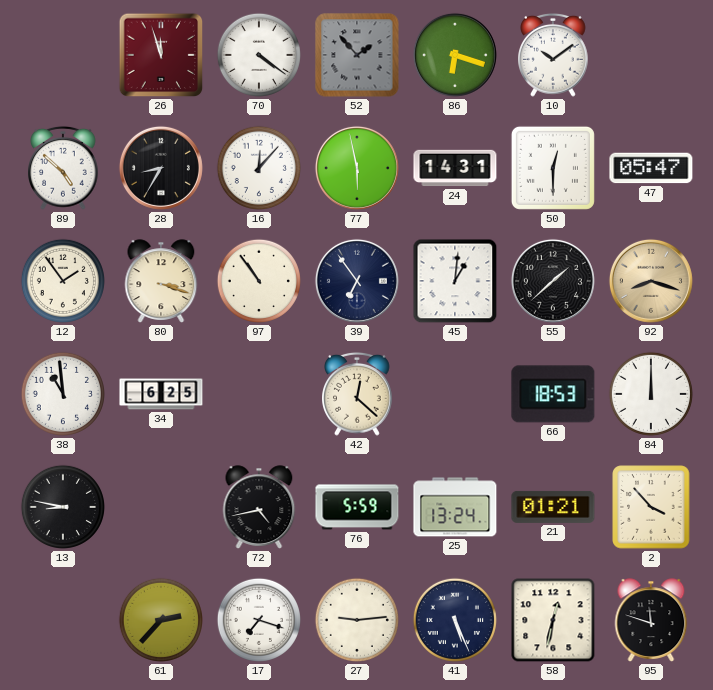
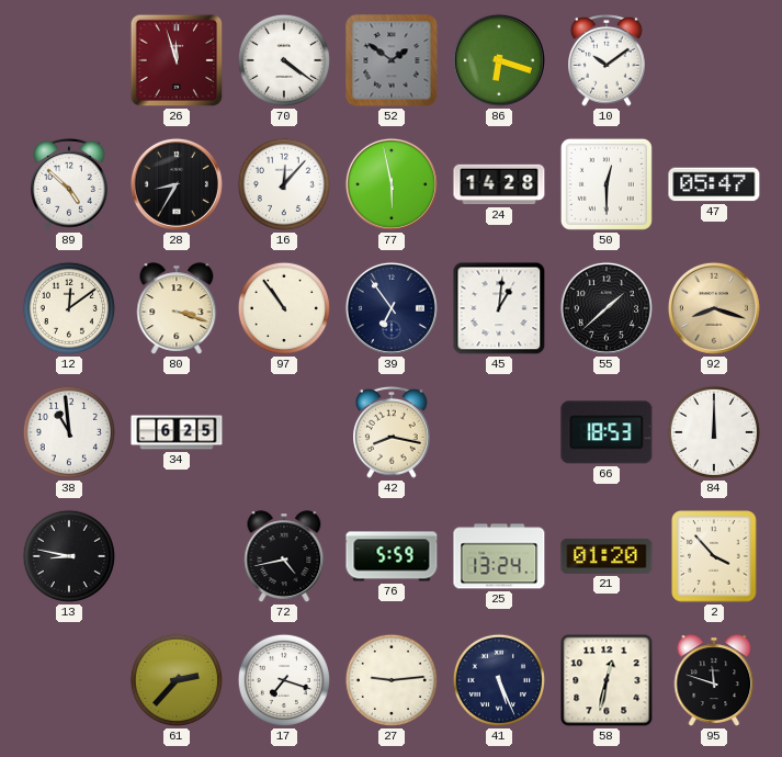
52: 1:53 -> 1:51
24: 14:31 -> 14:28
12: 1:54 -> 12:09
42: 12:22 -> 8:17
21: 01:21 -> 01:20
